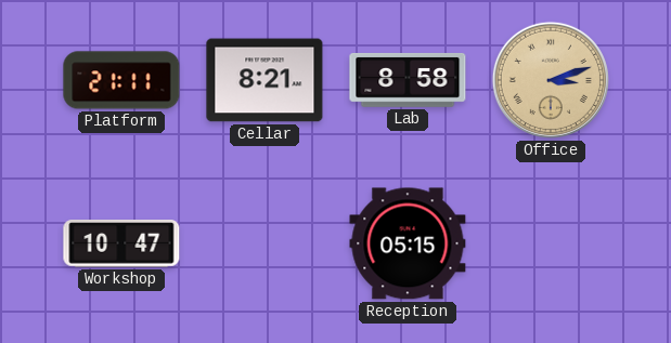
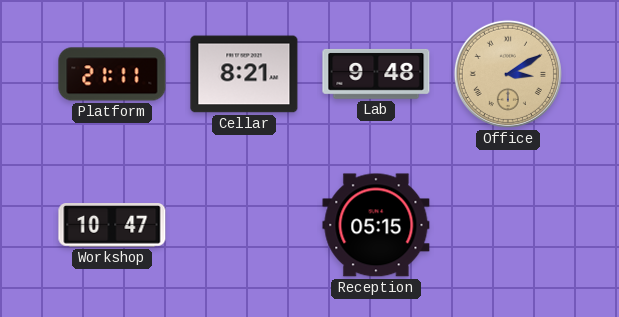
Lab: 8:58 -> 9:48
Office: 3:12 -> 3:10
